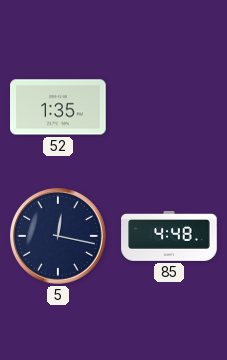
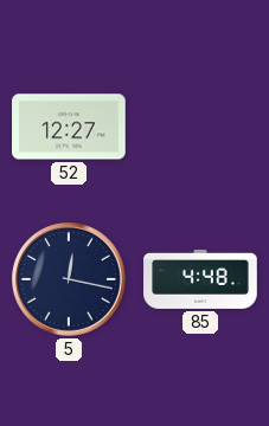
52: 1:35 -> 12:27
